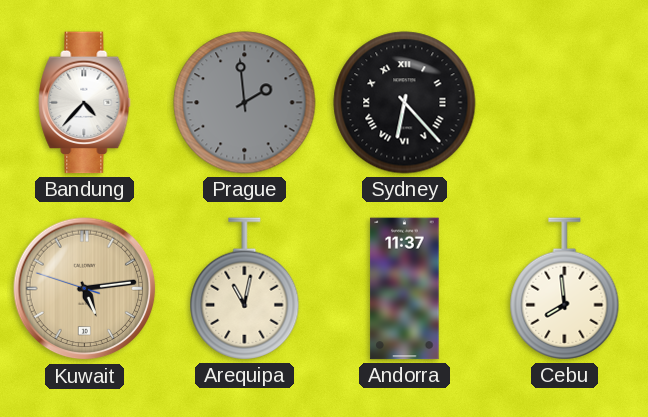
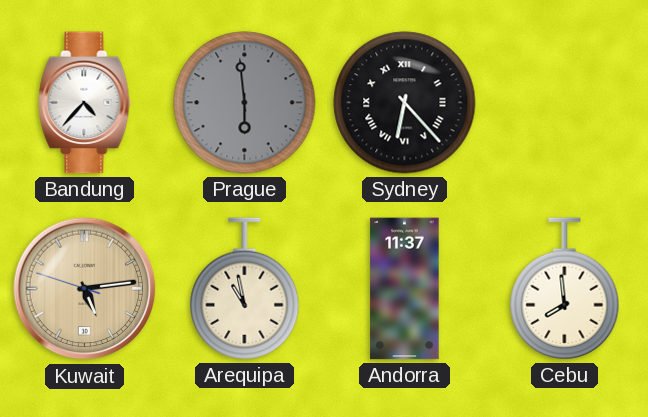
Prague: 1:59 -> 5:59
Arequipa: 11:02 -> 10:58
